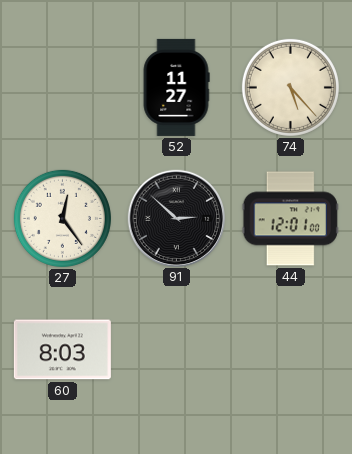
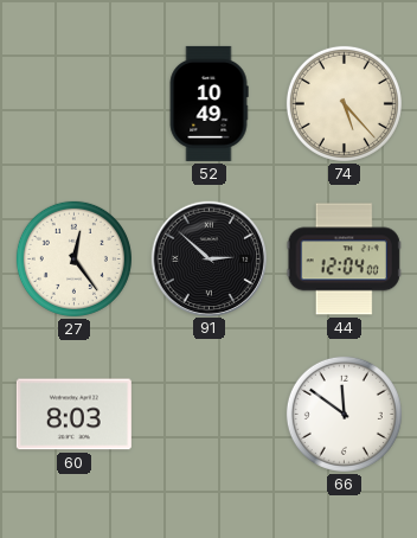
52: 11:27 -> 10:49
44: 12:01 -> 12:04
66: none -> 11:51
